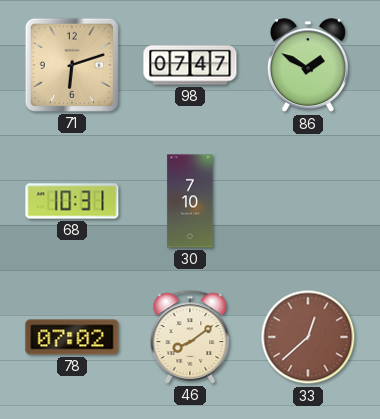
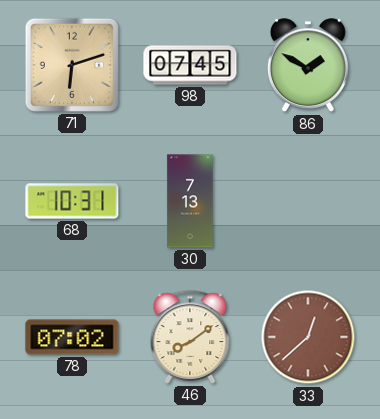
98: 07:47 -> 07:45
30: 7:10 -> 7:13
